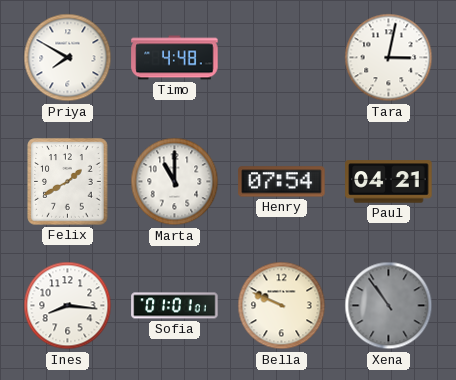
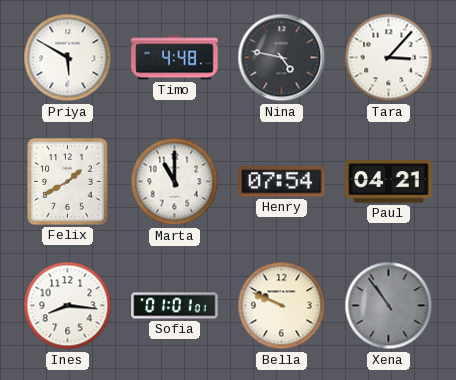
Priya: 7:50 -> 5:50
Nina: none -> 4:47
Tara: 3:02 -> 3:07
